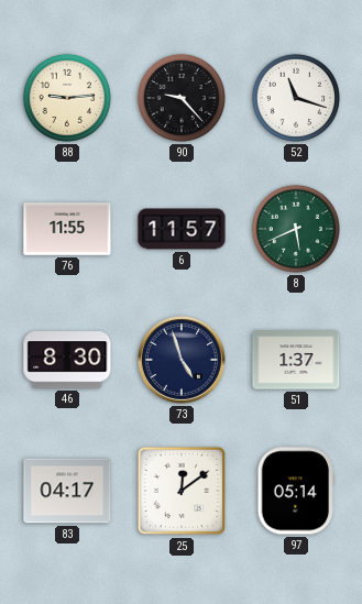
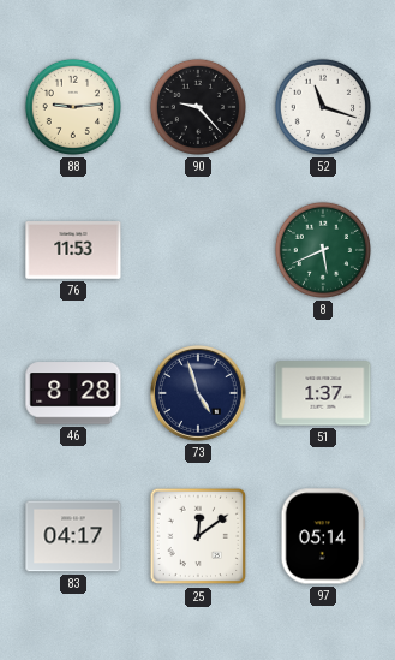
76: 11:55 -> 11:53
6: 11:57 -> none
46: 8:30 -> 8:28
